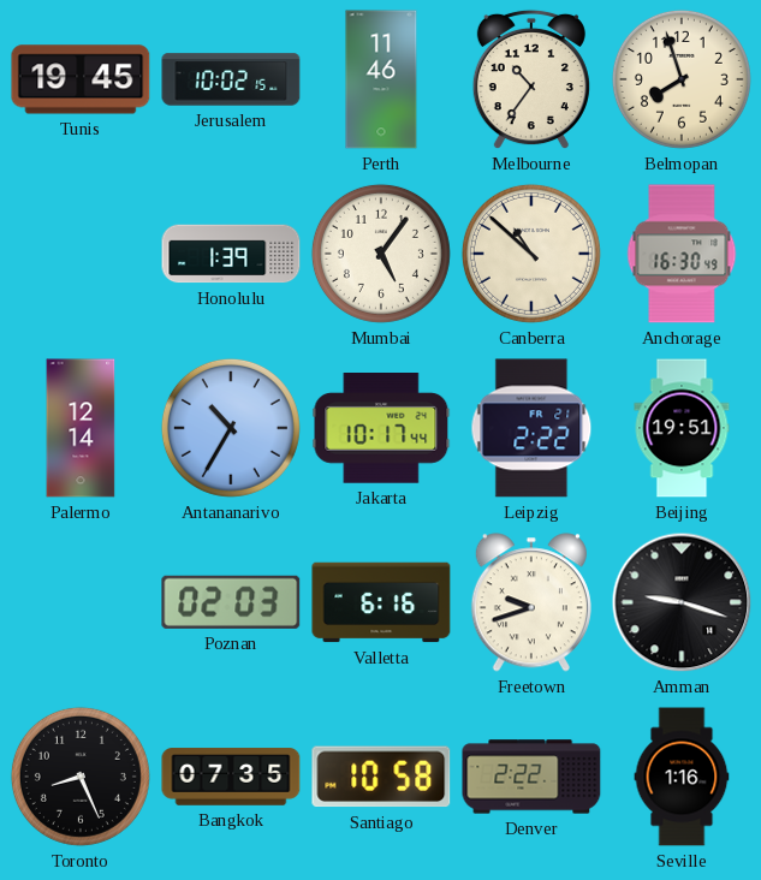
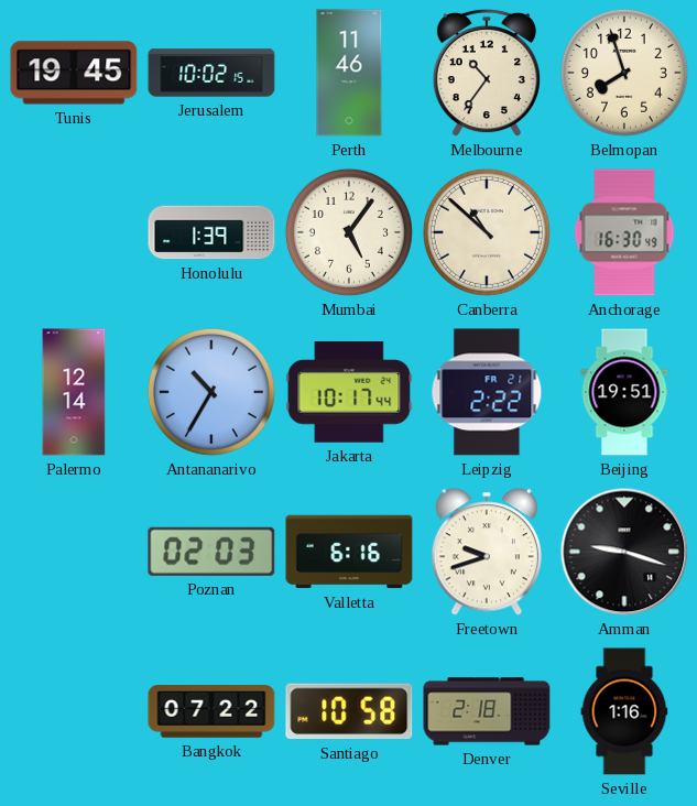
Toronto: 8:26 -> none
Bangkok: 07:35 -> 07:22
Denver: 2:22 -> 2:18
